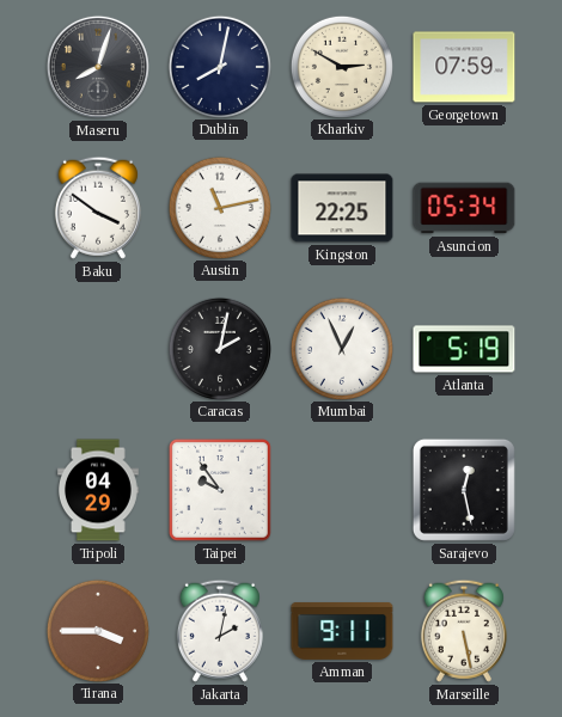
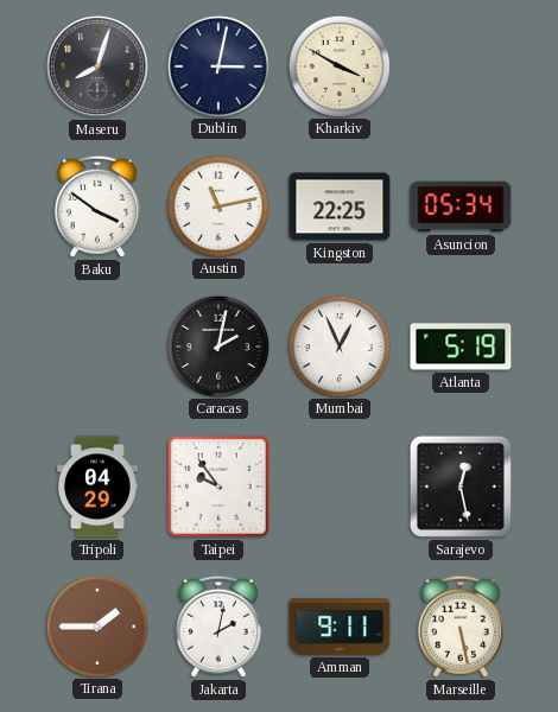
Dublin: 8:02 -> 3:02
Kharkiv: 2:50 -> 3:50
Georgetown: 07:59 -> none
Tirana: 3:45 -> 1:45
